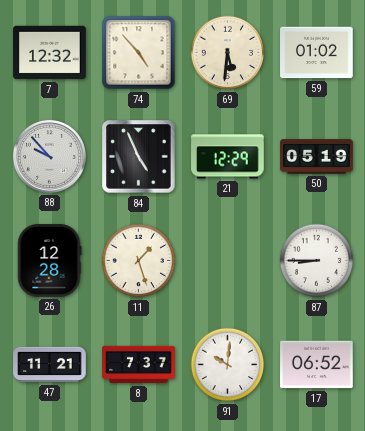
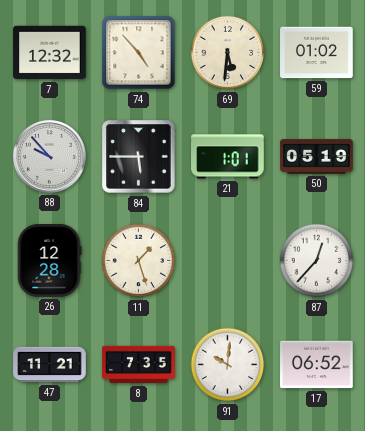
84: 4:56 -> 5:45
21: 12:29 -> 1:01
87: 8:45 -> 12:37
8: 7:37 -> 7:35
